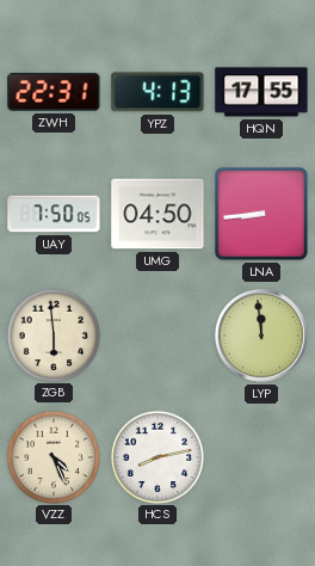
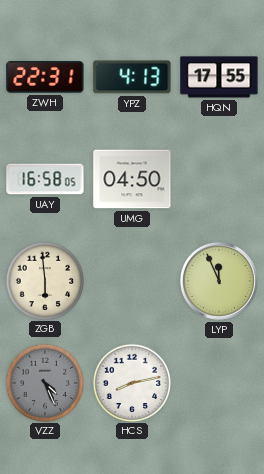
UAY: 7:50 -> 16:58
LNA: 8:44 -> none
LYP: 11:59 -> 11:56
VZZ dial: cream -> grey
